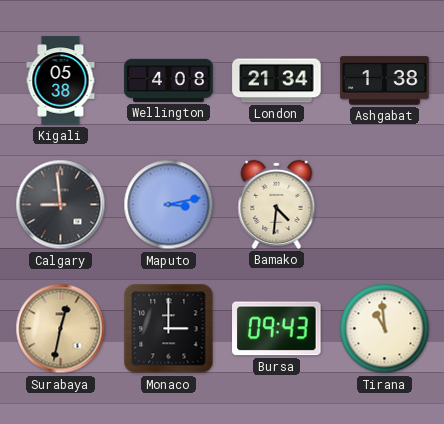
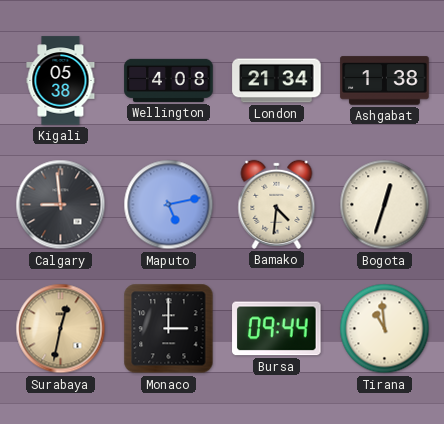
Maputo: 3:13 -> 5:13
Bogota: none -> 12:33
Bursa: 09:43 -> 09:44
